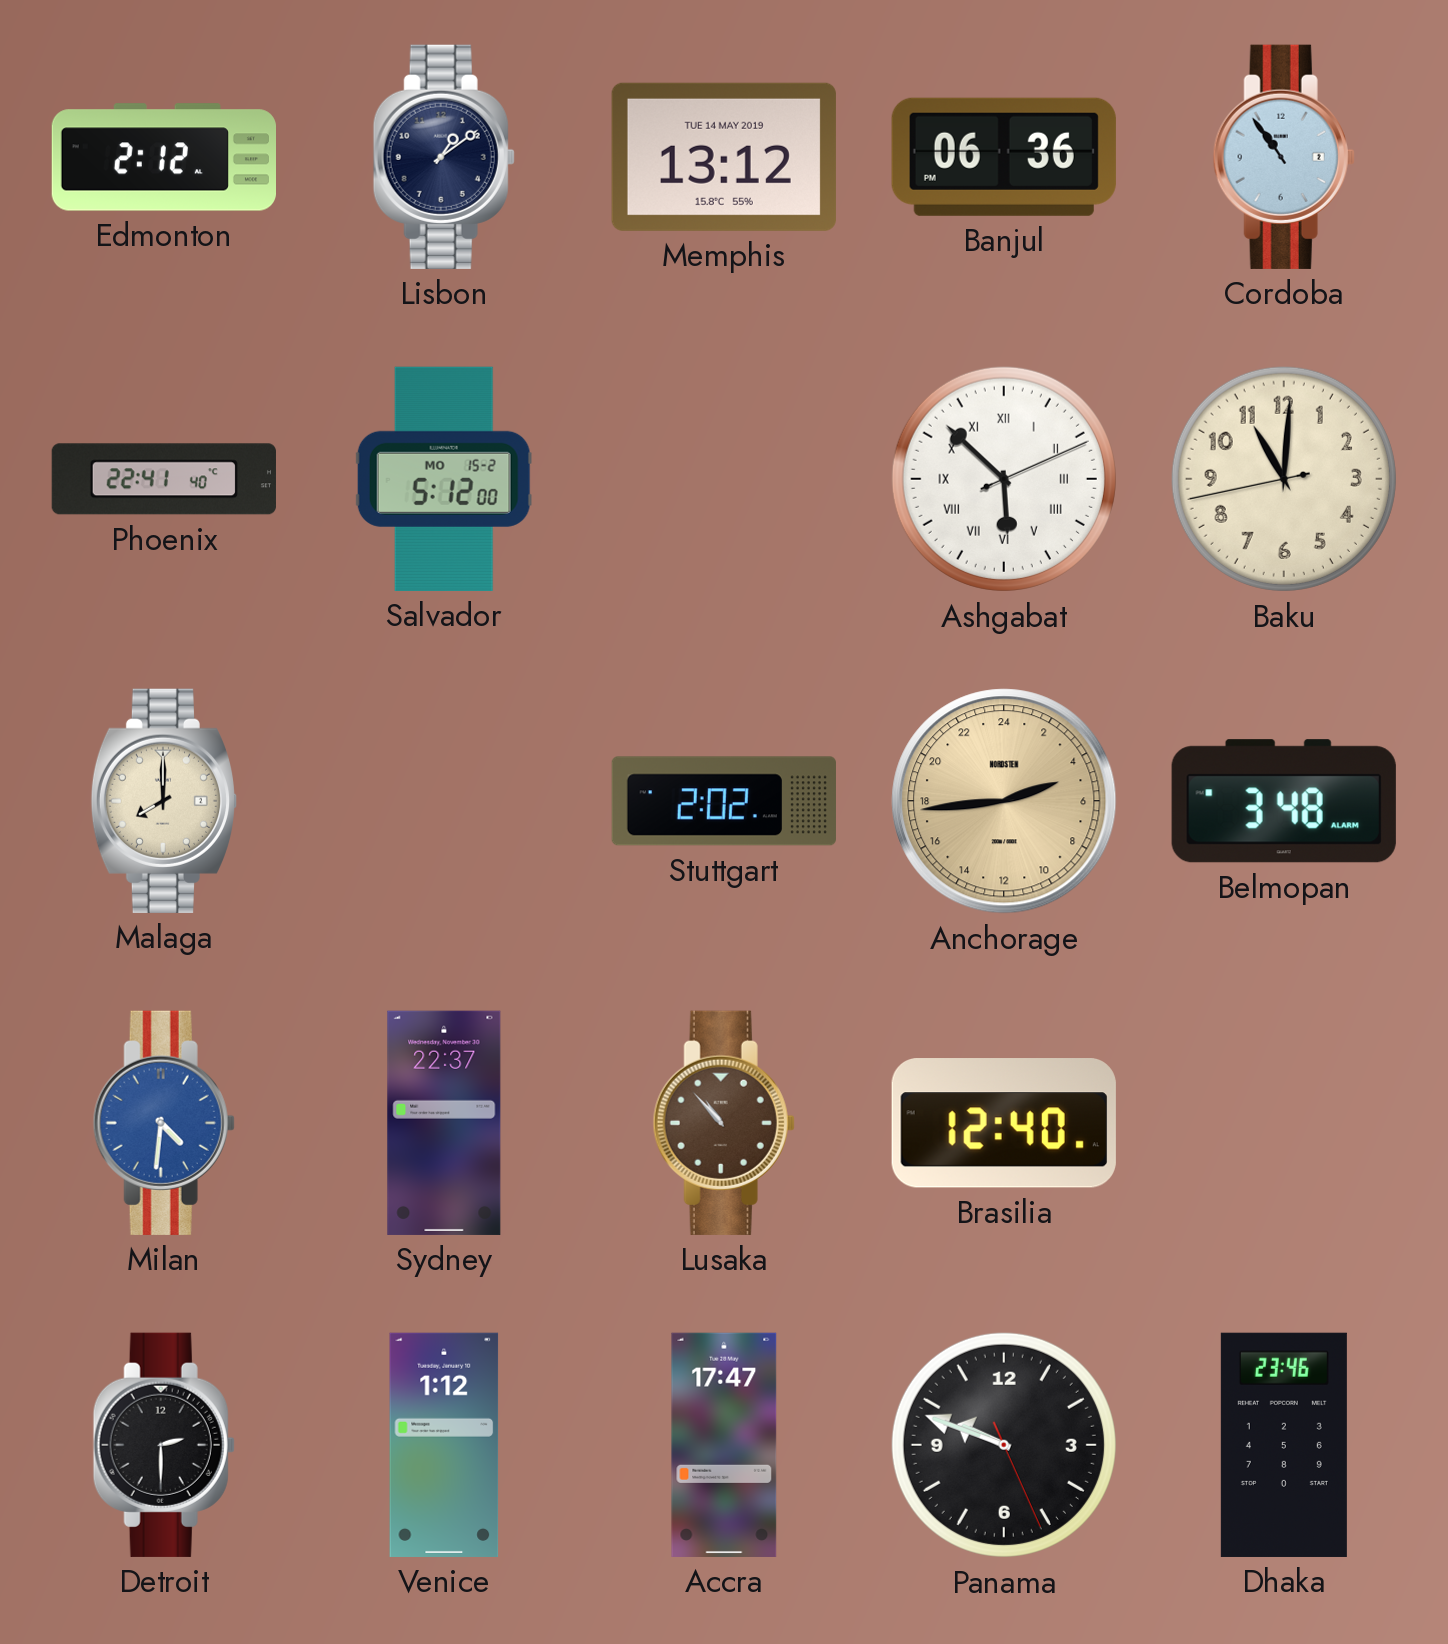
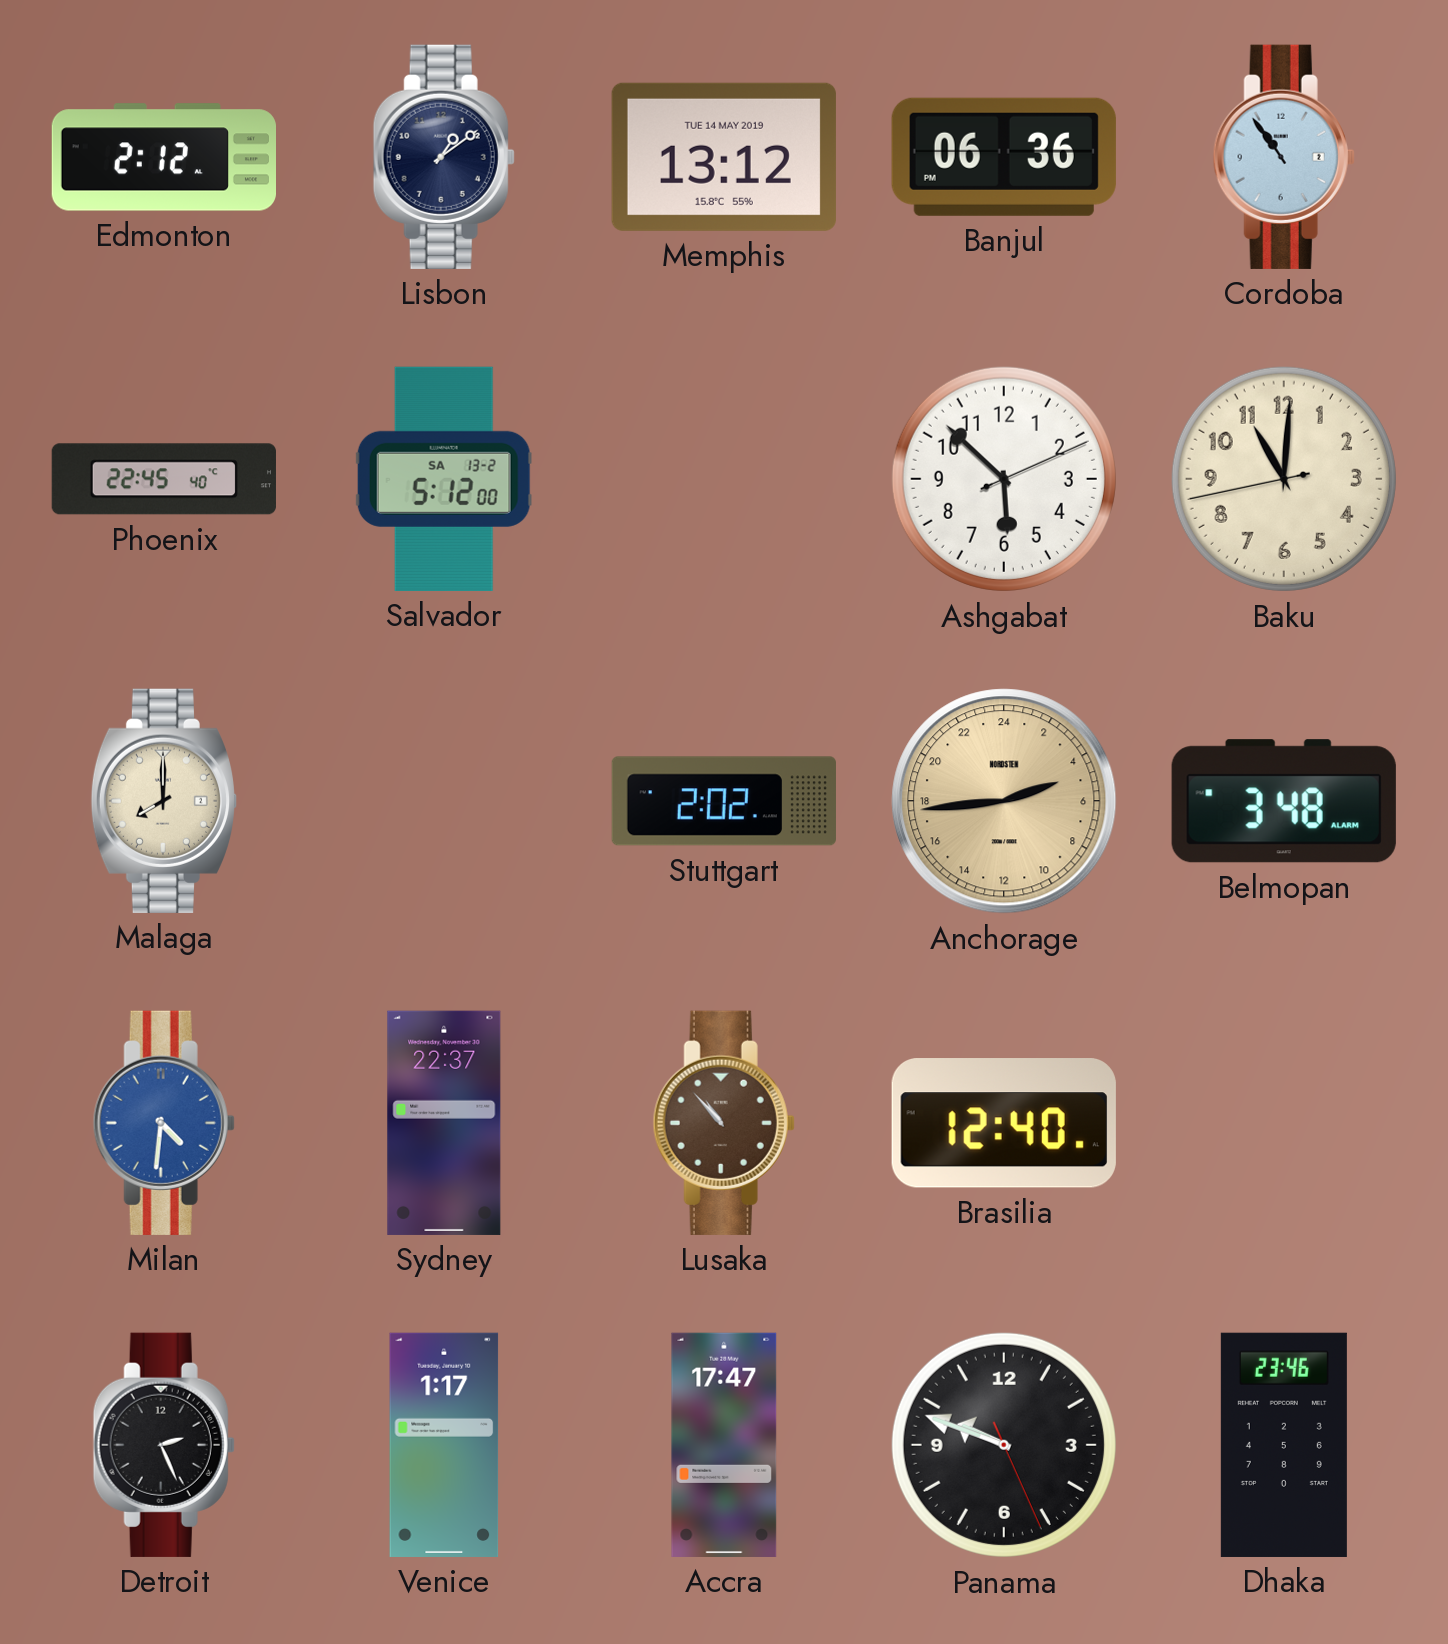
Phoenix: 22:41 -> 22:45
Salvador date: MO 15-2 -> SA 13-2
Ashgabat numerals: Roman -> Arabic
Detroit: 2:30 -> 2:26
Venice: 1:12 -> 1:17
